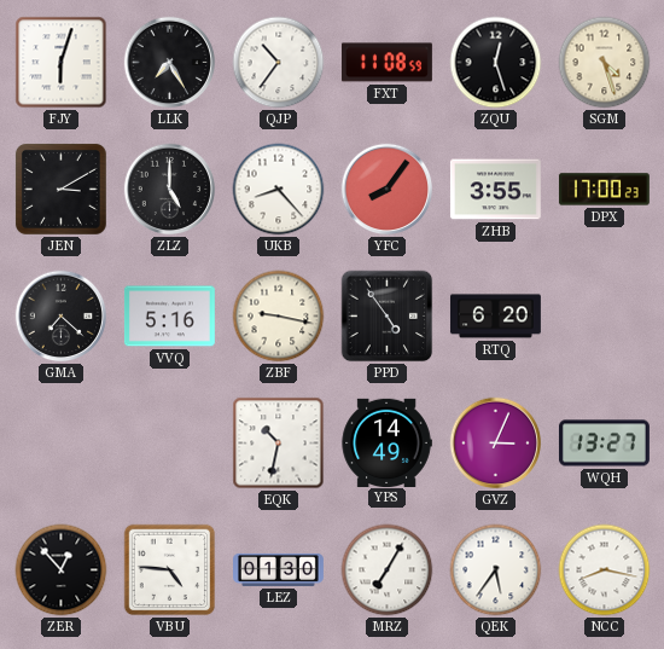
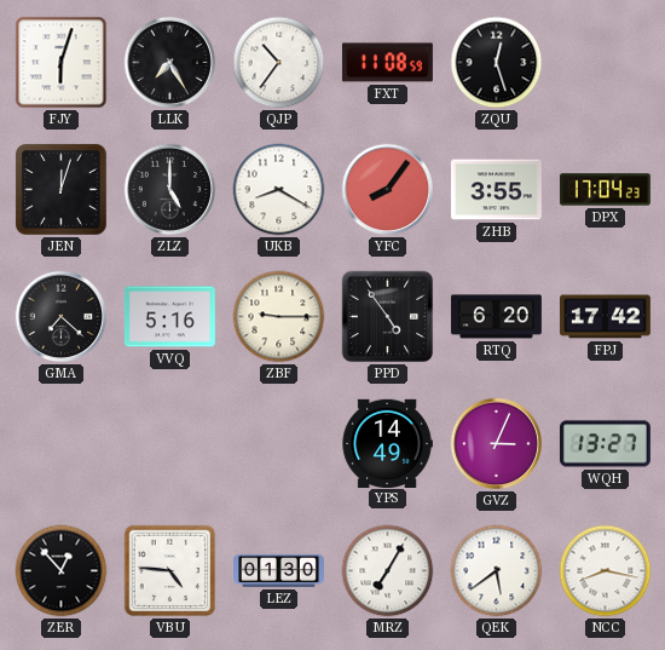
SGM: 4:27 -> none
JEN: 3:10 -> 12:03
UKB: 8:23 -> 8:20
DPX: 17:00 -> 17:04
ZBF: 9:17 -> 9:15
FPJ: none -> 17:42
EQK: 10:32 -> none
QEK: 5:36 -> 5:39
